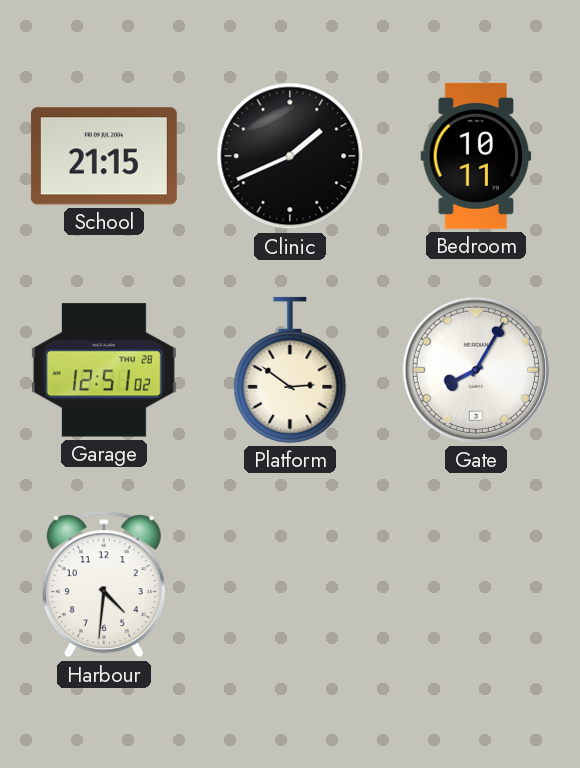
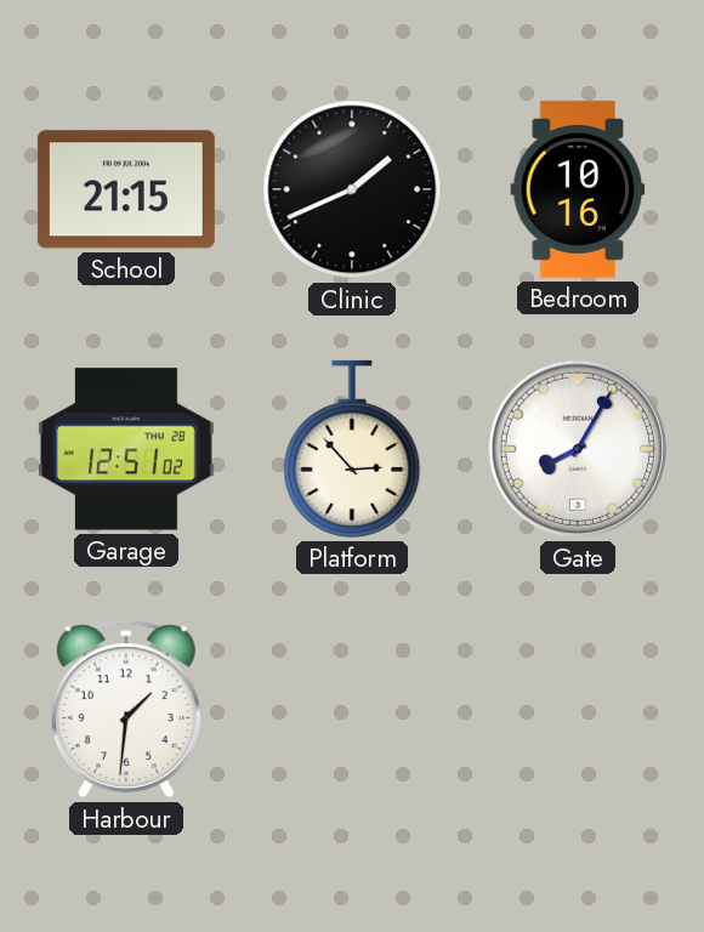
Bedroom: 10:11 -> 10:16
Platform: 2:51 -> 2:53
Harbour: 4:31 -> 1:31
